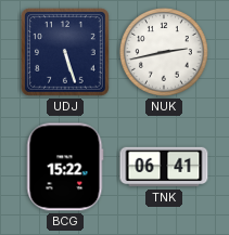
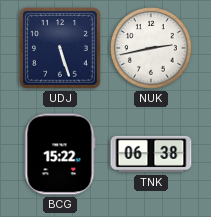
TNK: 06:41 -> 06:38
